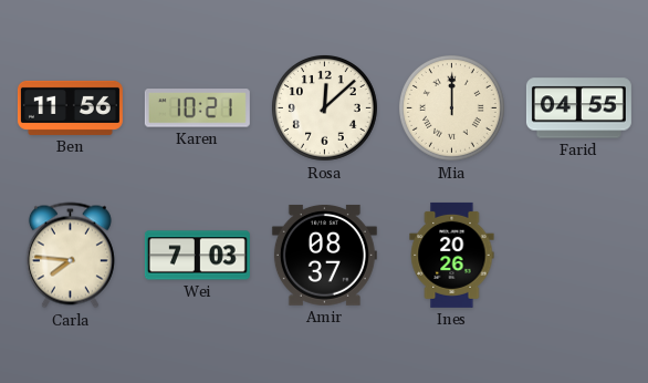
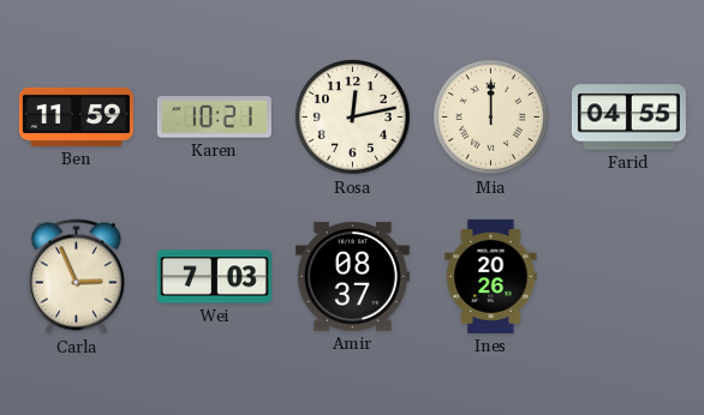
Ben: 11:56 -> 11:59
Rosa: 12:08 -> 12:13
Carla: 7:46 -> 2:56
